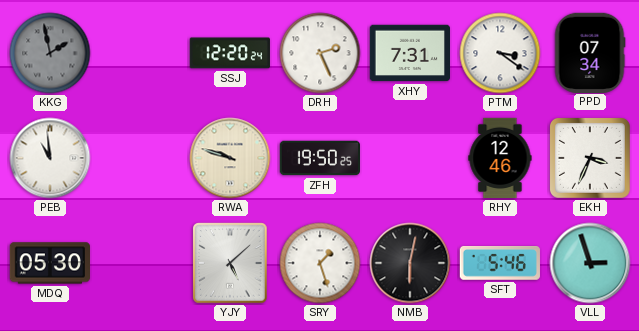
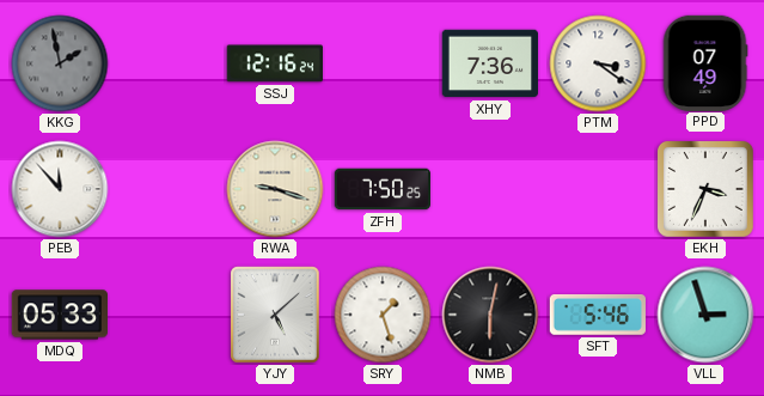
SSJ: 12:20 -> 12:16
DRH: 2:26 -> none
XHY: 7:31 -> 7:36
PPD: 07:34 -> 07:49
PEB: 10:59 -> 11:53
RWA: 9:48 -> 9:18
ZFH: 19:50 -> 7:50
RHY: 12:46 -> none
MDQ: 05:30 -> 05:33
